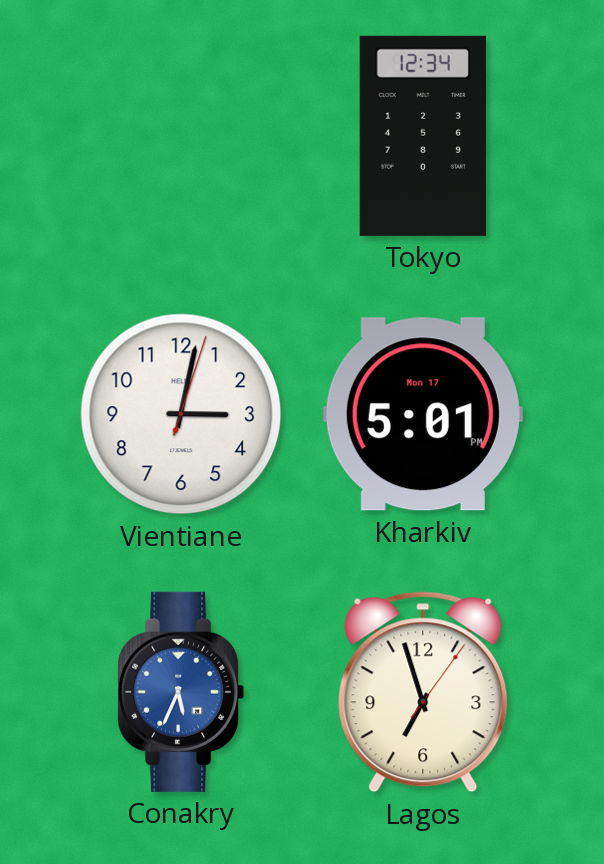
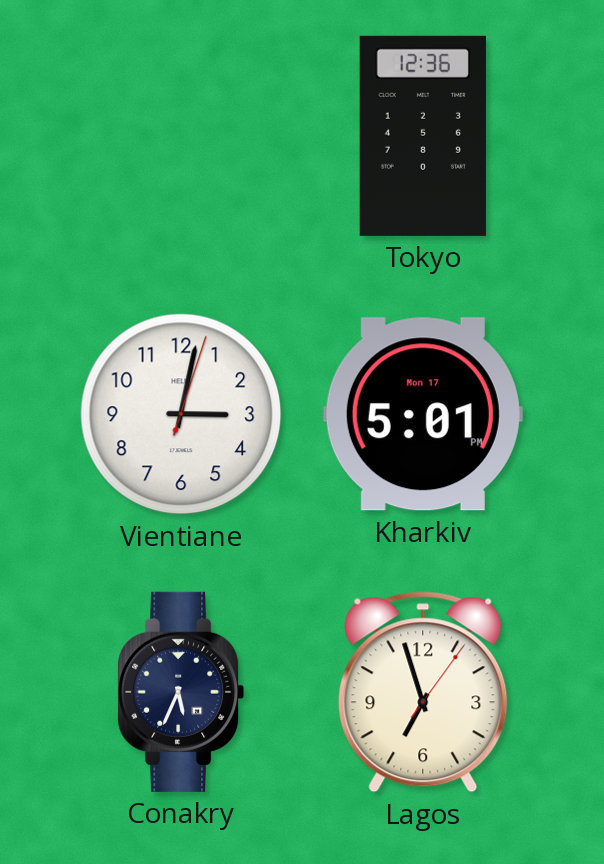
Tokyo: 12:34 -> 12:36
Conakry dial: blue -> navy
